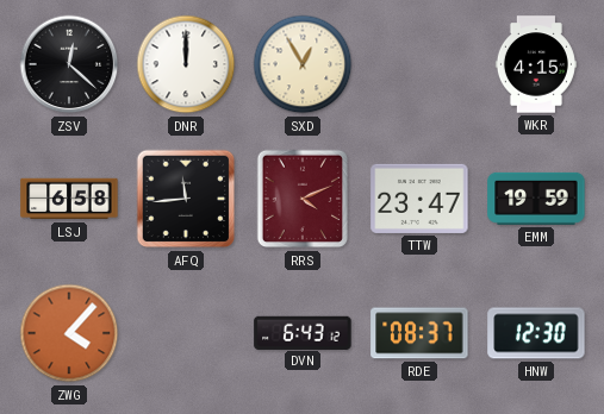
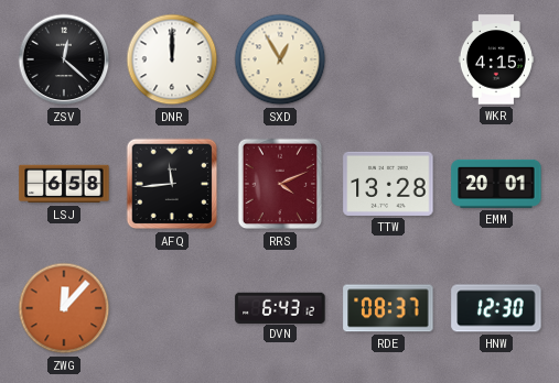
TTW: 23:47 -> 13:28
EMM: 19:59 -> 20:01
ZWG: 4:07 -> 12:07
